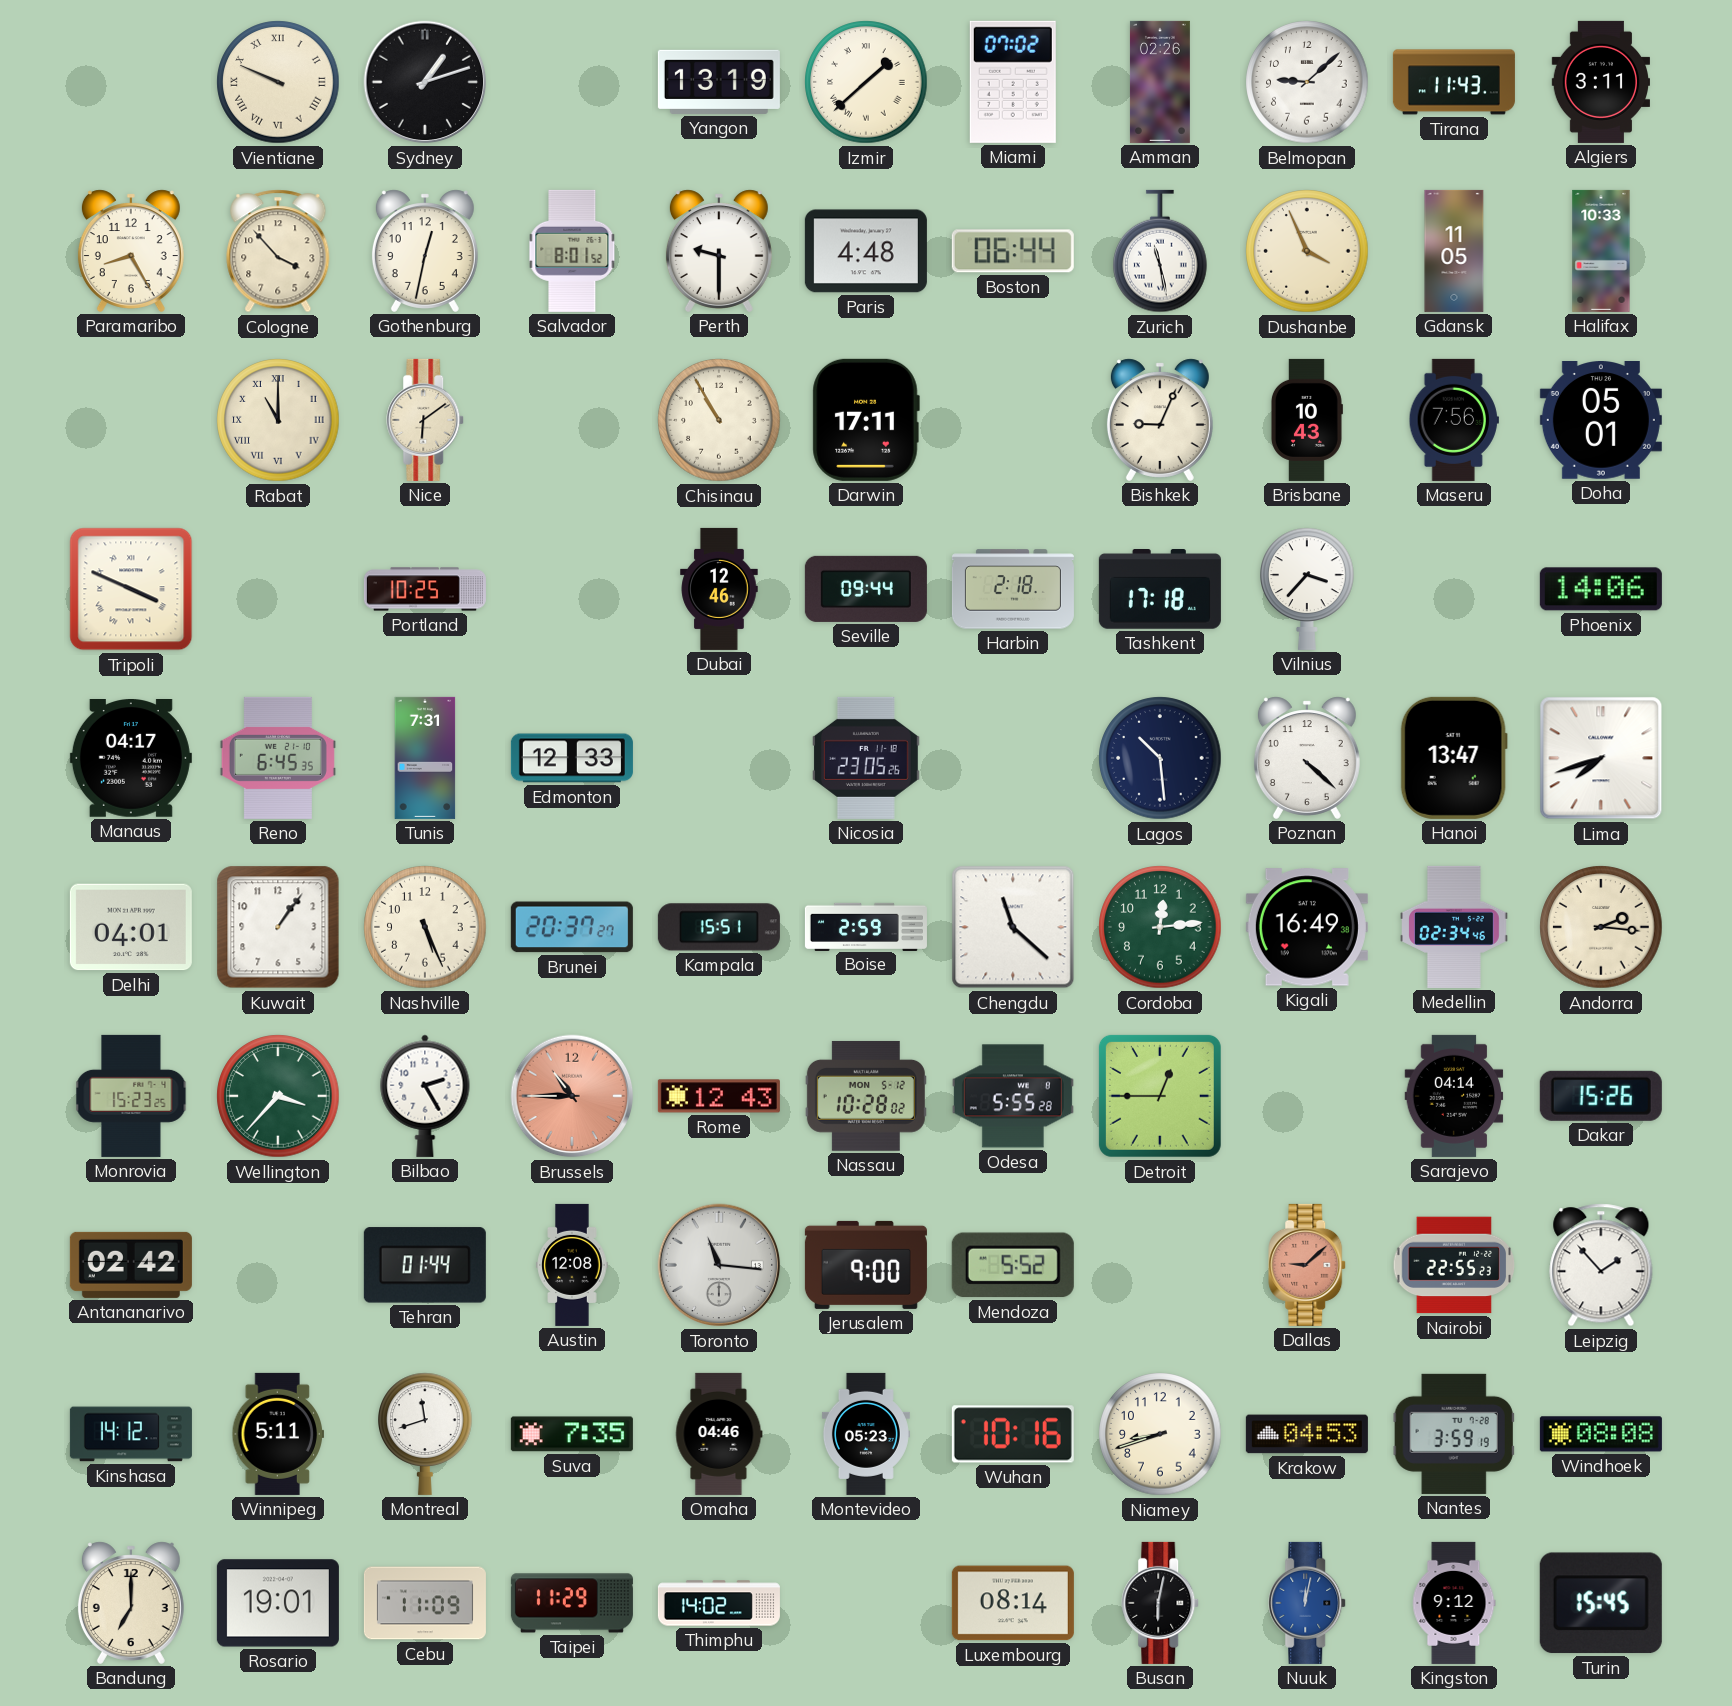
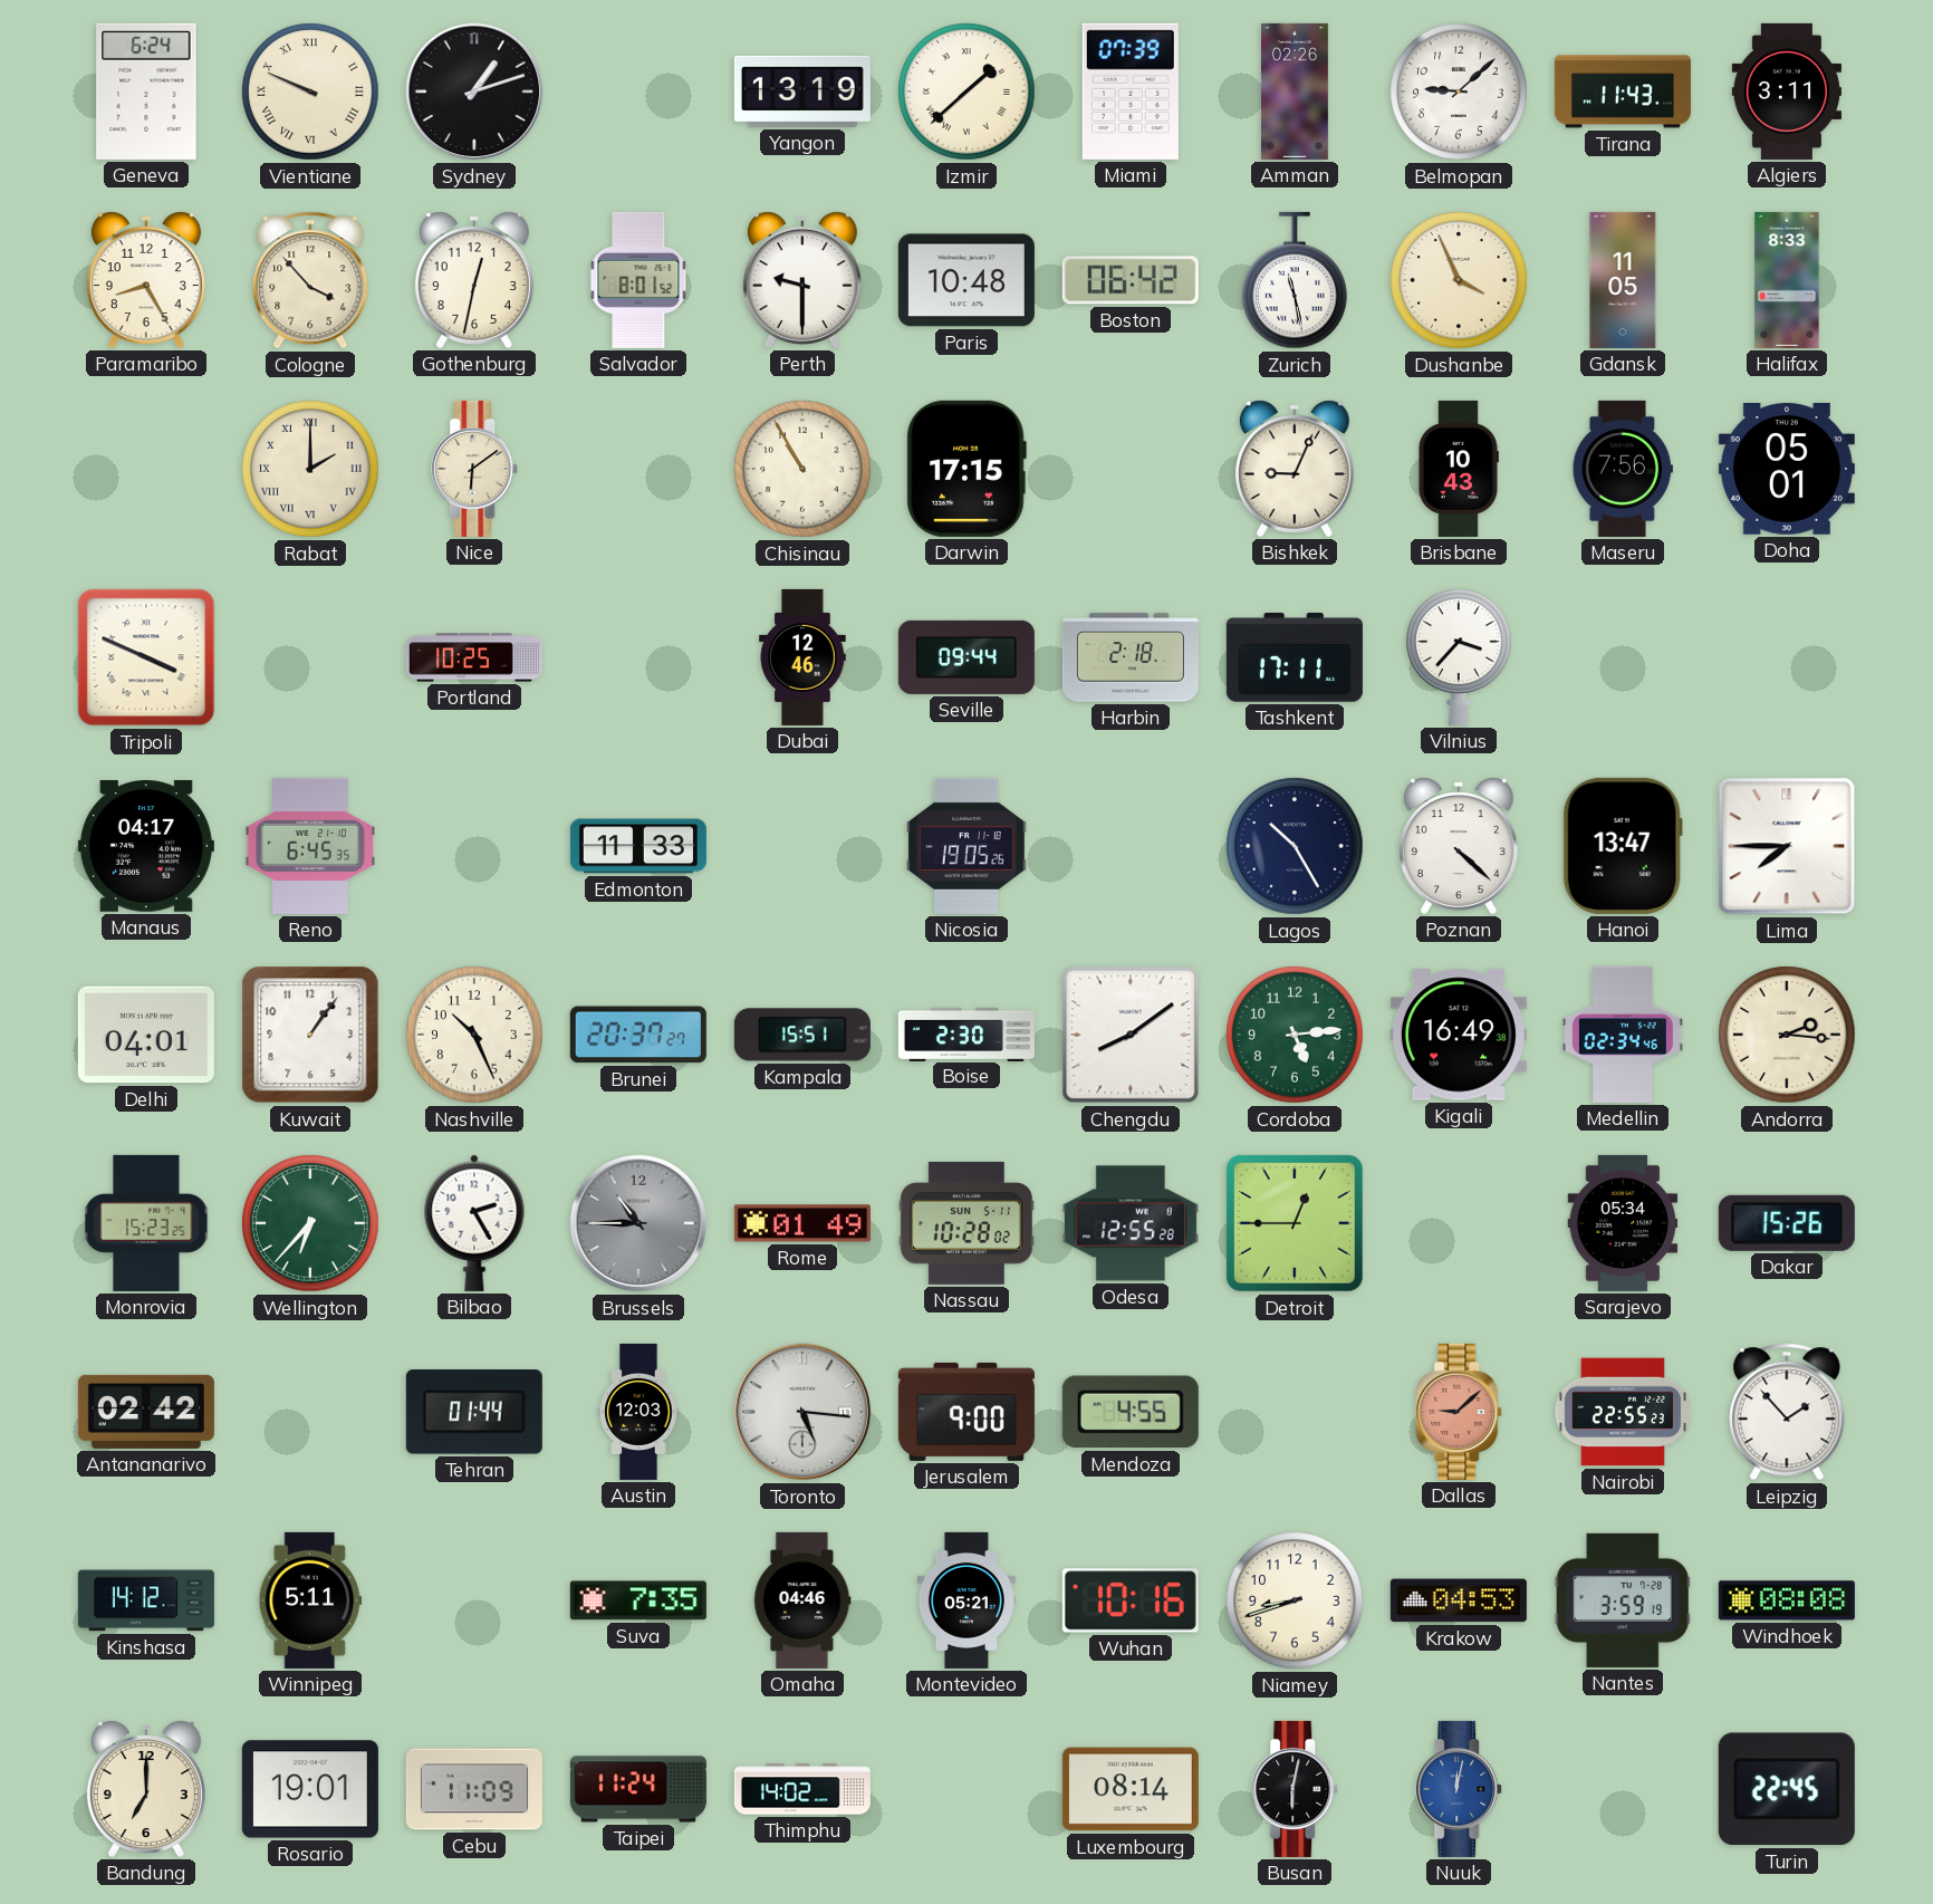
Geneva: none -> 6:24
Miami: 07:02 -> 07:39
Paris: 4:48 -> 10:48
Boston: 06:44 -> 06:42
Halifax: 10:33 -> 8:33
Rabat: 11:00 -> 2:00
Darwin: 17:11 -> 17:15
Tashkent: 17:18 -> 17:11
Phoenix: 14:06 -> none
Tunis: 7:31 -> none
Edmonton: 12:33 -> 11:33
Nicosia: 23:05 -> 19:05
Lagos: 10:29 -> 10:25
Lima: 7:42 -> 7:45
Nashville: 5:26 -> 10:26
Boise: 2:59 -> 2:30
Chengdu: 11:22 -> 8:09
Cordoba: 12:14 -> 5:14
Wellington: 3:37 -> 6:37
Brussels dial: salmon -> grey
Rome: 12:43 -> 01:49
Nassau date: MON 5-12 -> SUN 5-11
Odesa: 5:55 -> 12:55
Sarajevo: 04:14 -> 05:34
Austin: 12:08 -> 12:03
Toronto: 11:16 -> 5:16
Mendoza: 5:52 -> 4:55
Montreal: 11:42 -> none
Montevideo: 05:23 -> 05:21
Taipei: 11:29 -> 11:24
Kingston: 9:12 -> none
Turin: 15:45 -> 22:45
